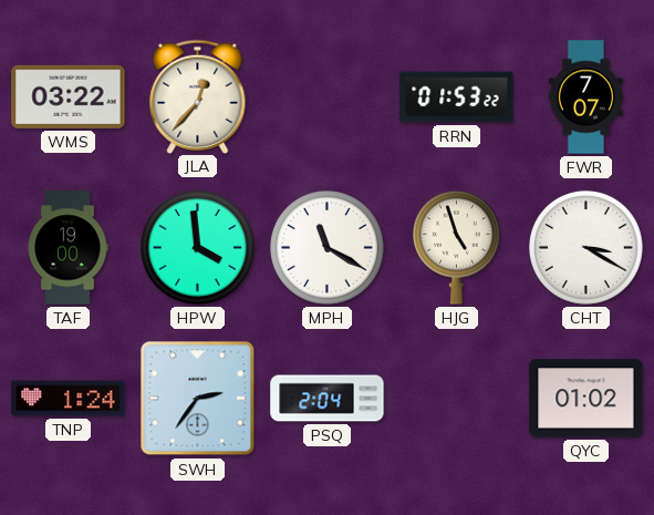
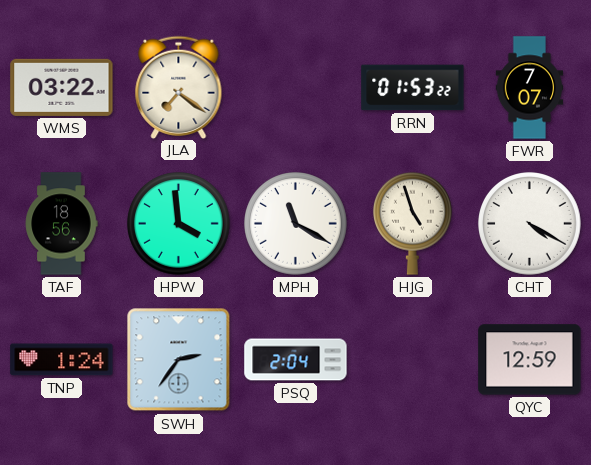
JLA: 12:37 -> 7:21
TAF: 19:00 -> 18:56
CHT: 3:20 -> 4:20
QYC: 01:02 -> 12:59
